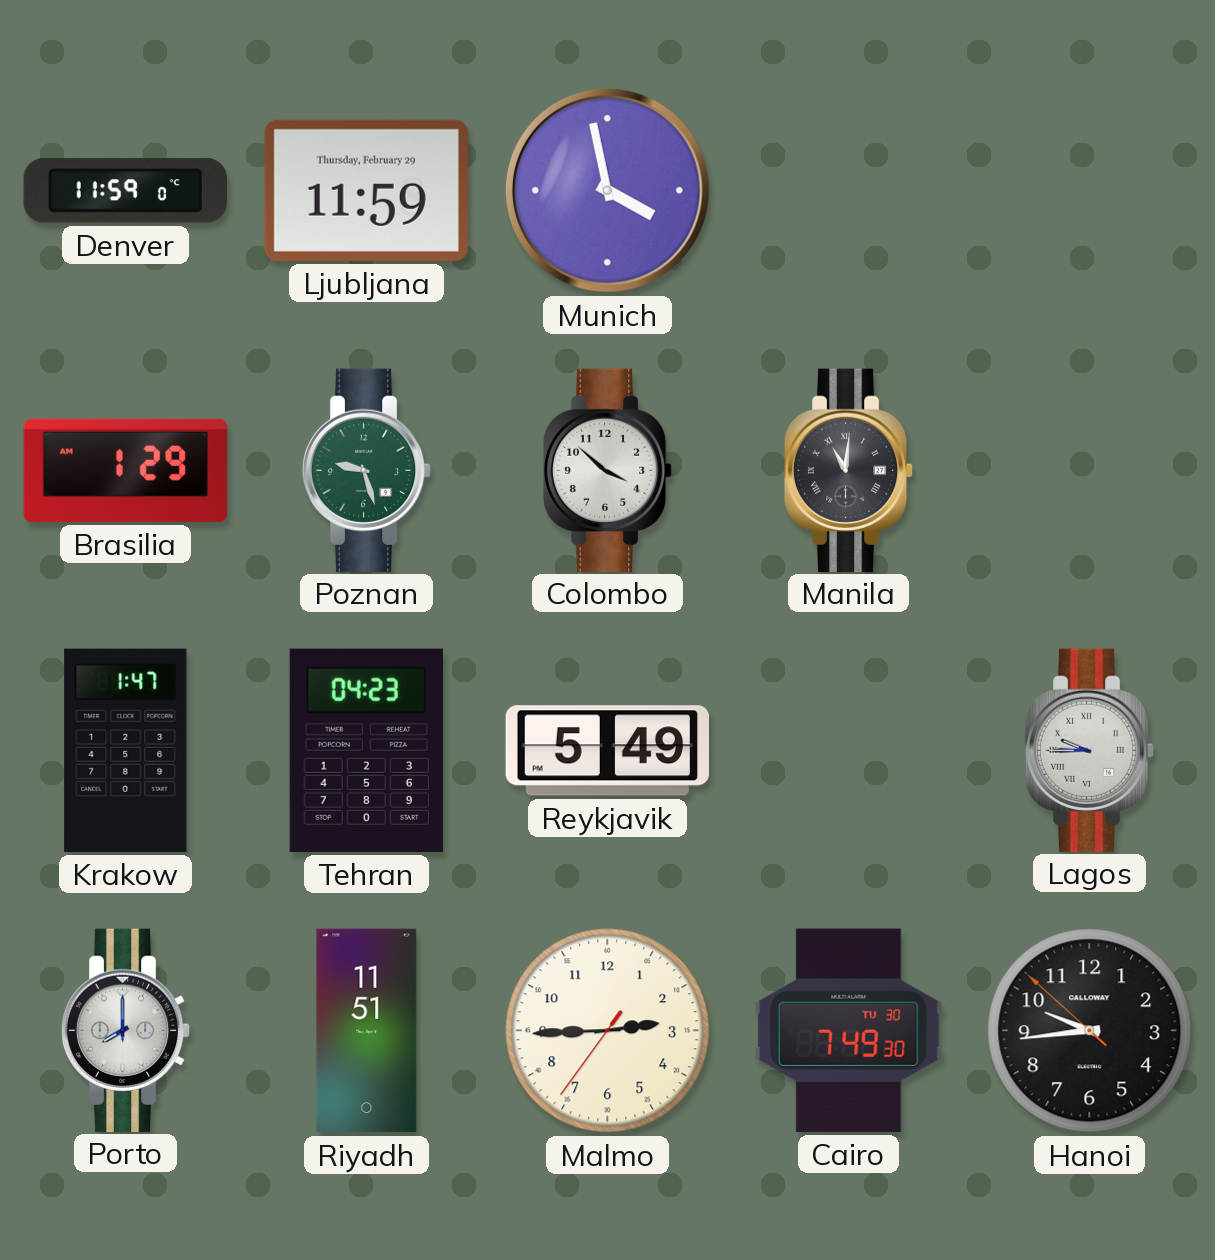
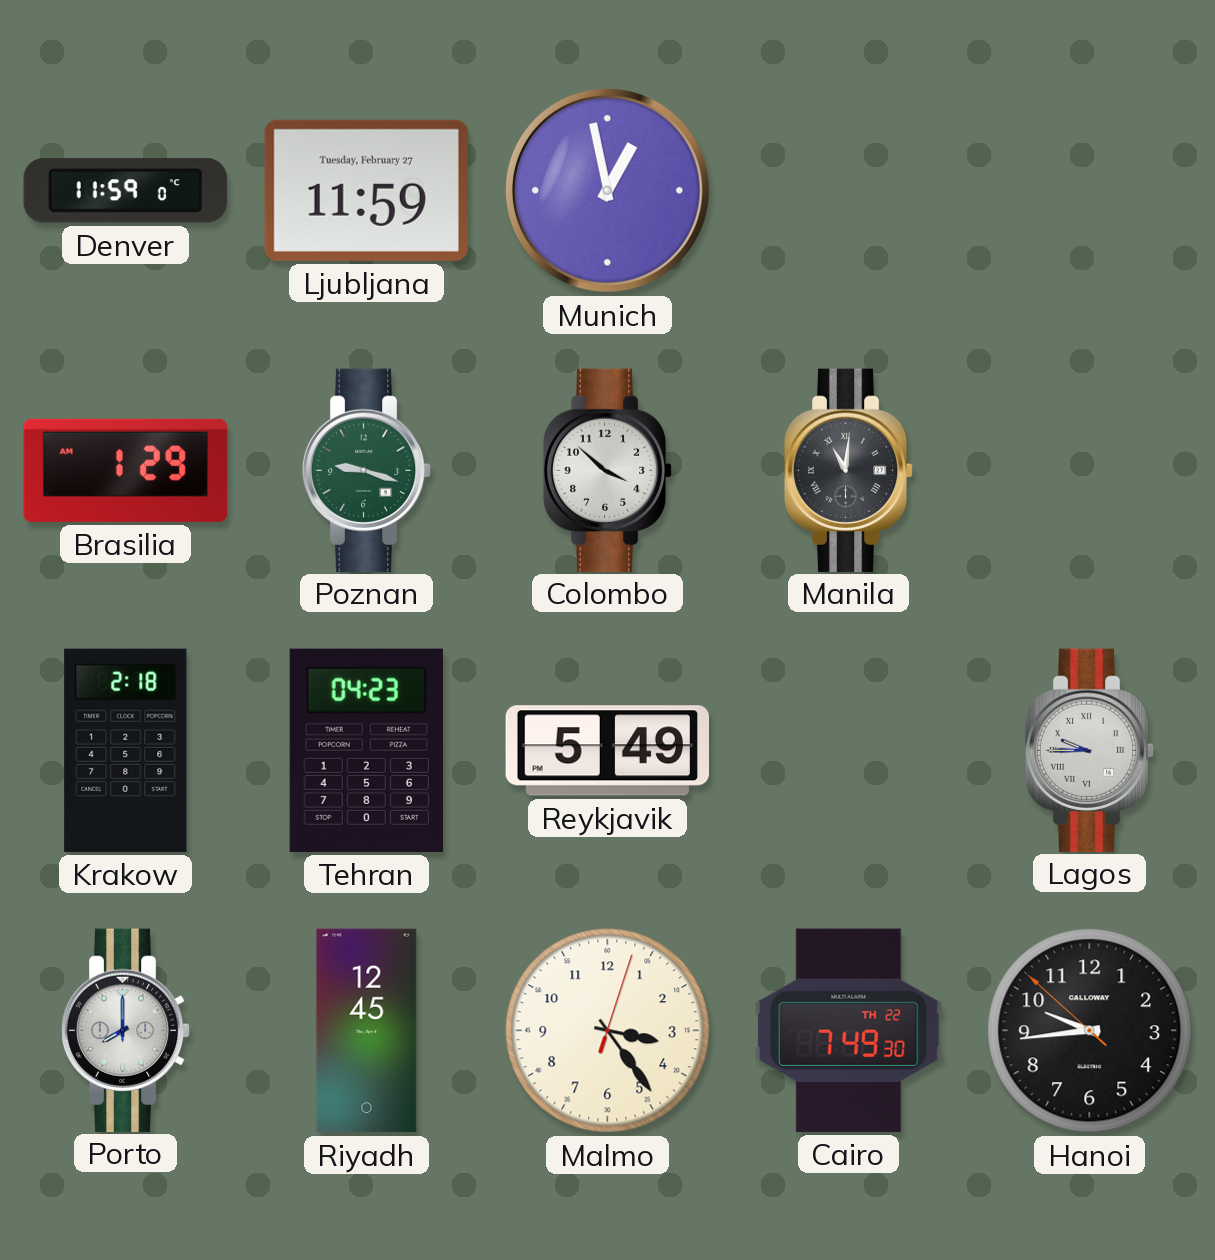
Ljubljana date: Thursday, February 29 -> Tuesday, February 27
Munich: 3:58 -> 12:58
Poznan: 9:27 -> 9:18
Krakow: 1:47 -> 2:18
Riyadh: 11:51 -> 12:45
Malmo: 2:44 -> 3:24
Cairo date: TU 30 -> TH 22
